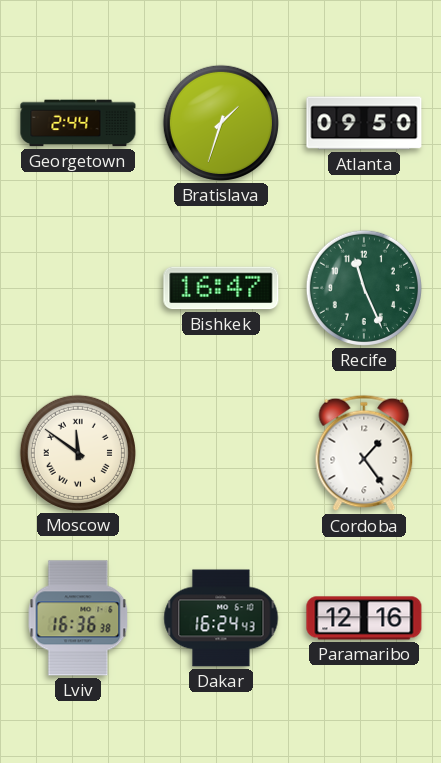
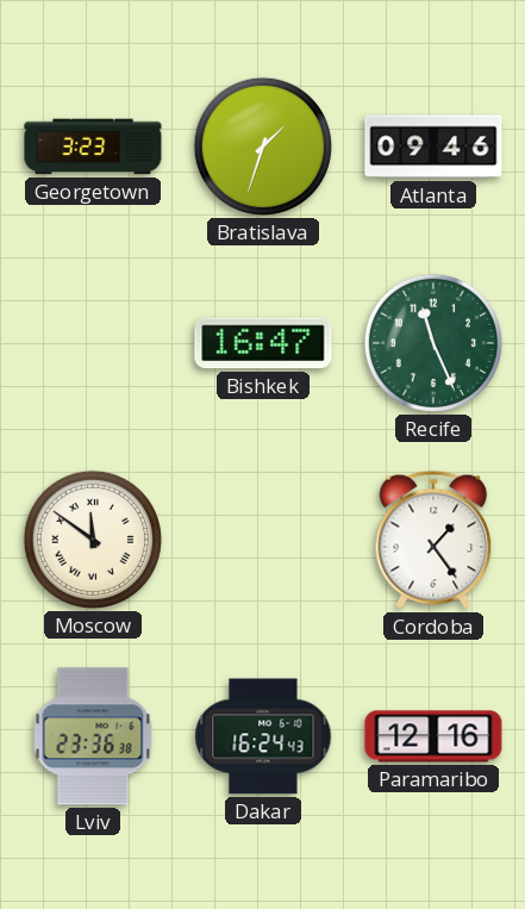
Georgetown: 2:44 -> 3:23
Atlanta: 09:50 -> 09:46
Lviv: 16:36 -> 23:36
